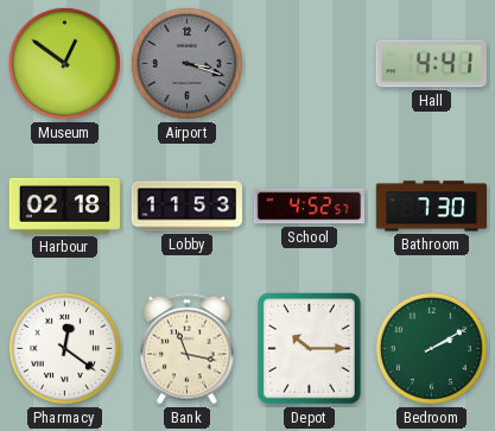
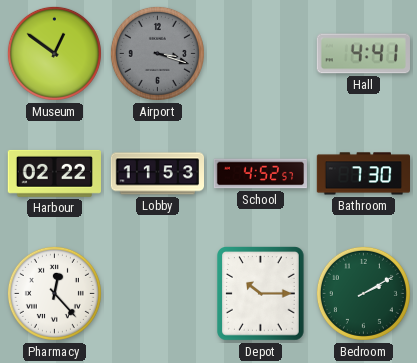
Harbour: 02:18 -> 02:22
Pharmacy: 12:21 -> 12:23
Bank: 11:17 -> none
